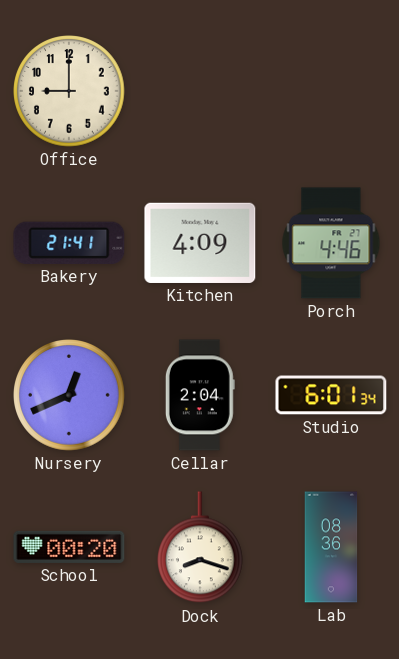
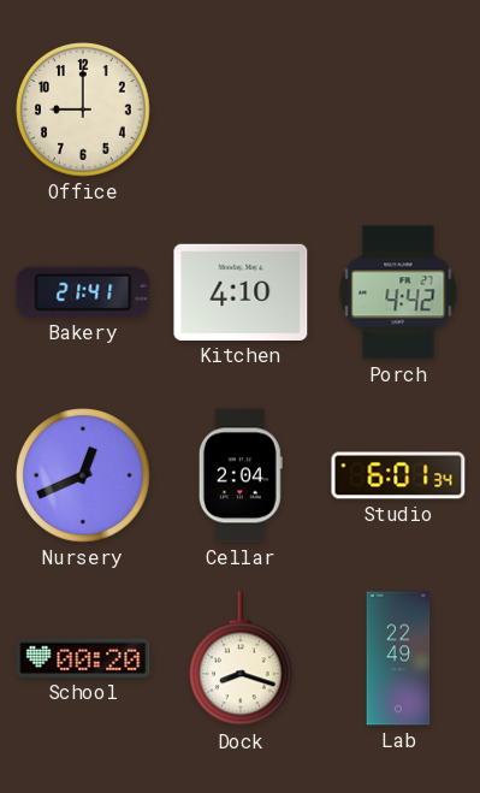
Kitchen: 4:09 -> 4:10
Porch: 4:46 -> 4:42
Lab: 08:36 -> 22:49
